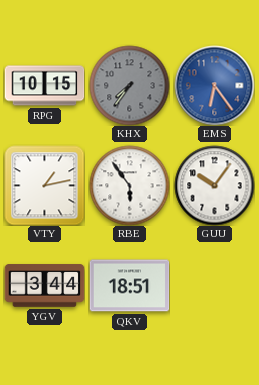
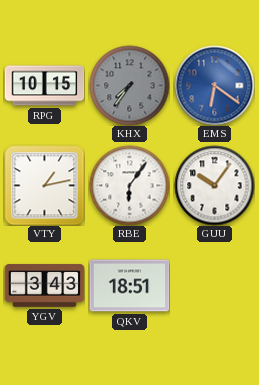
EMS: 6:24 -> 6:21
RBE: 5:54 -> 6:06
YGV: 3:44 -> 3:43
